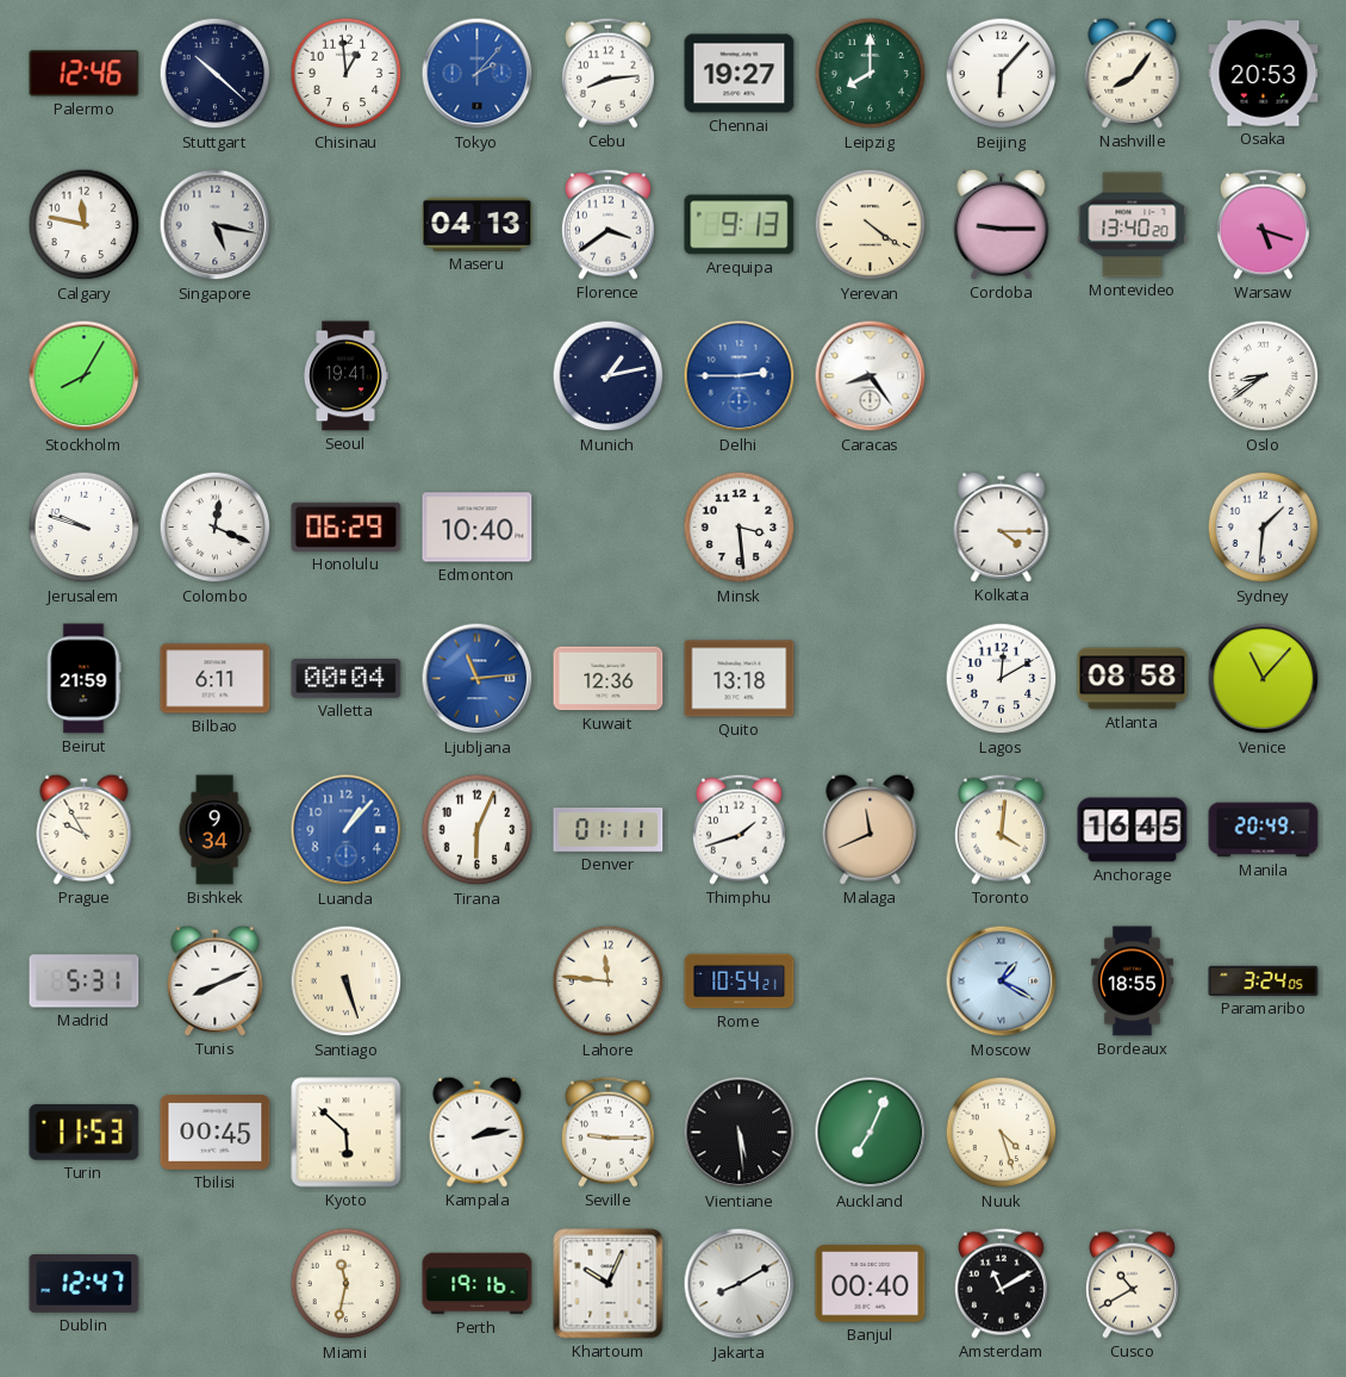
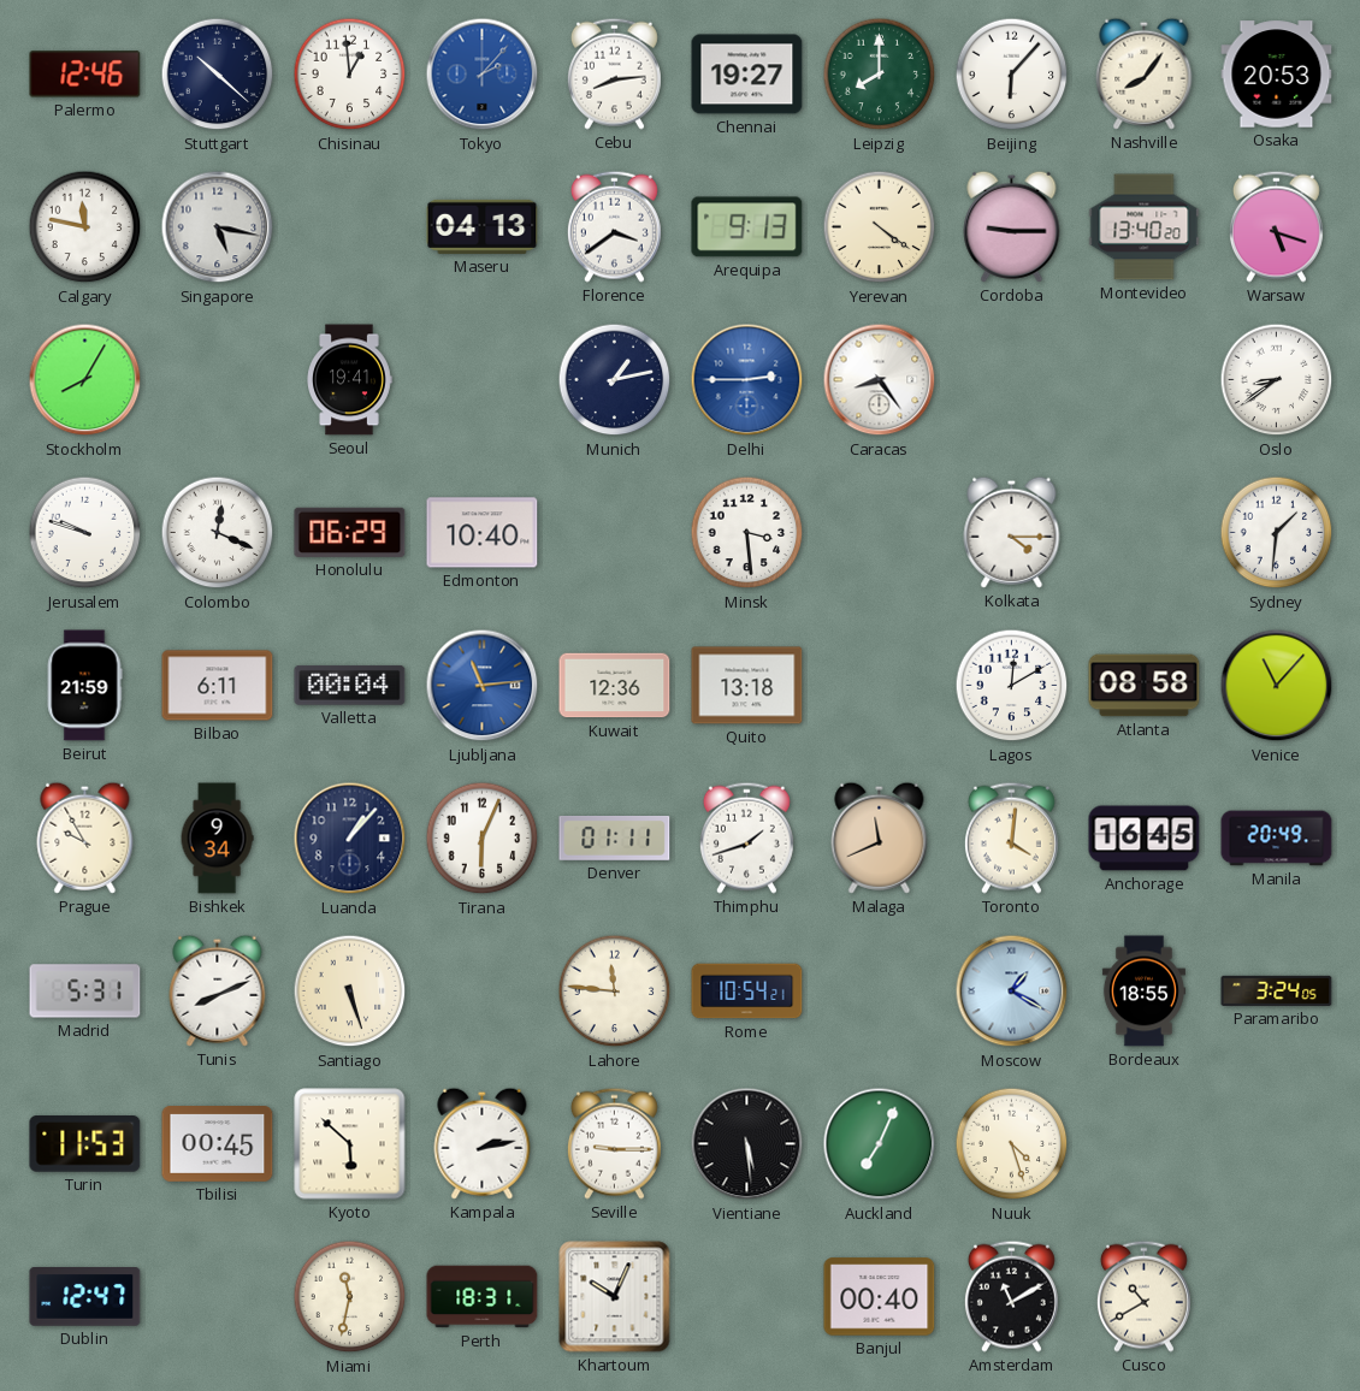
Luanda dial: blue -> navy
Perth: 19:16 -> 18:31
Jakarta: 8:10 -> none
